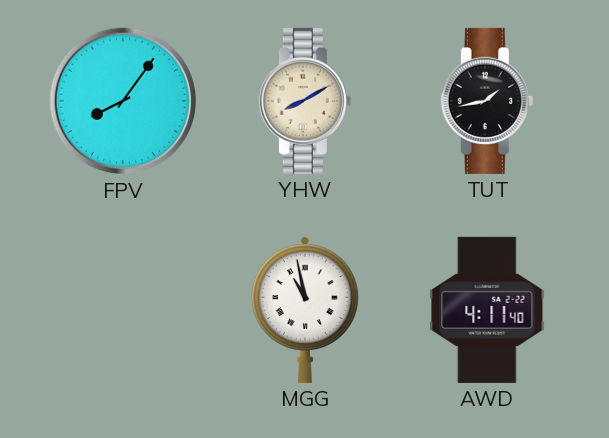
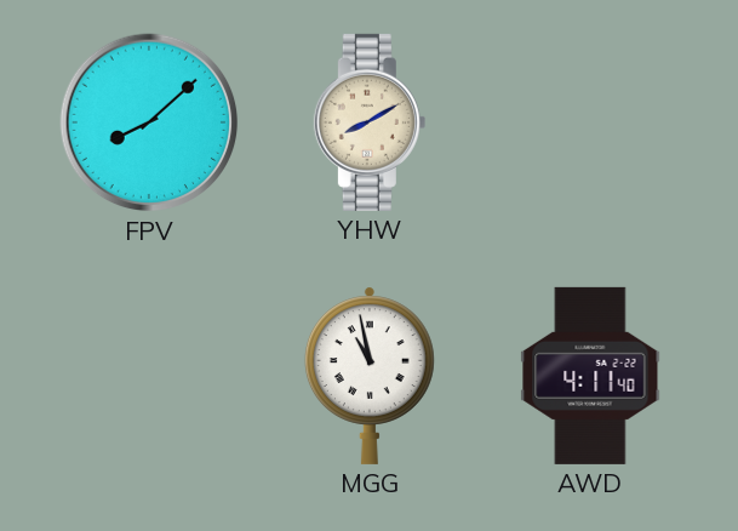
FPV: 8:06 -> 8:08
TUT: 1:43 -> none
